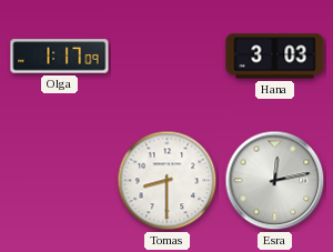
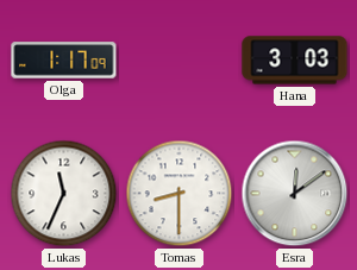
Lukas: none -> 11:34
Esra: 12:13 -> 12:09
